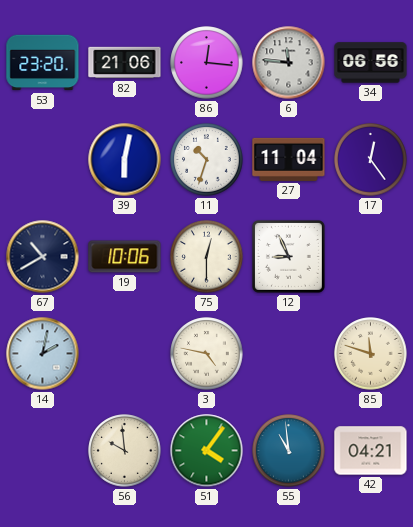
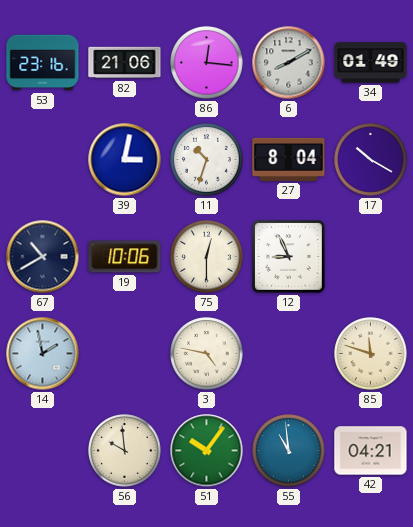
53: 23:20 -> 23:16
6: 11:46 -> 8:10
34: 06:56 -> 01:49
39: 6:02 -> 3:02
27: 11:04 -> 8:04
17: 12:24 -> 10:20
14: 2:02 -> 1:58
51: 4:06 -> 10:06
